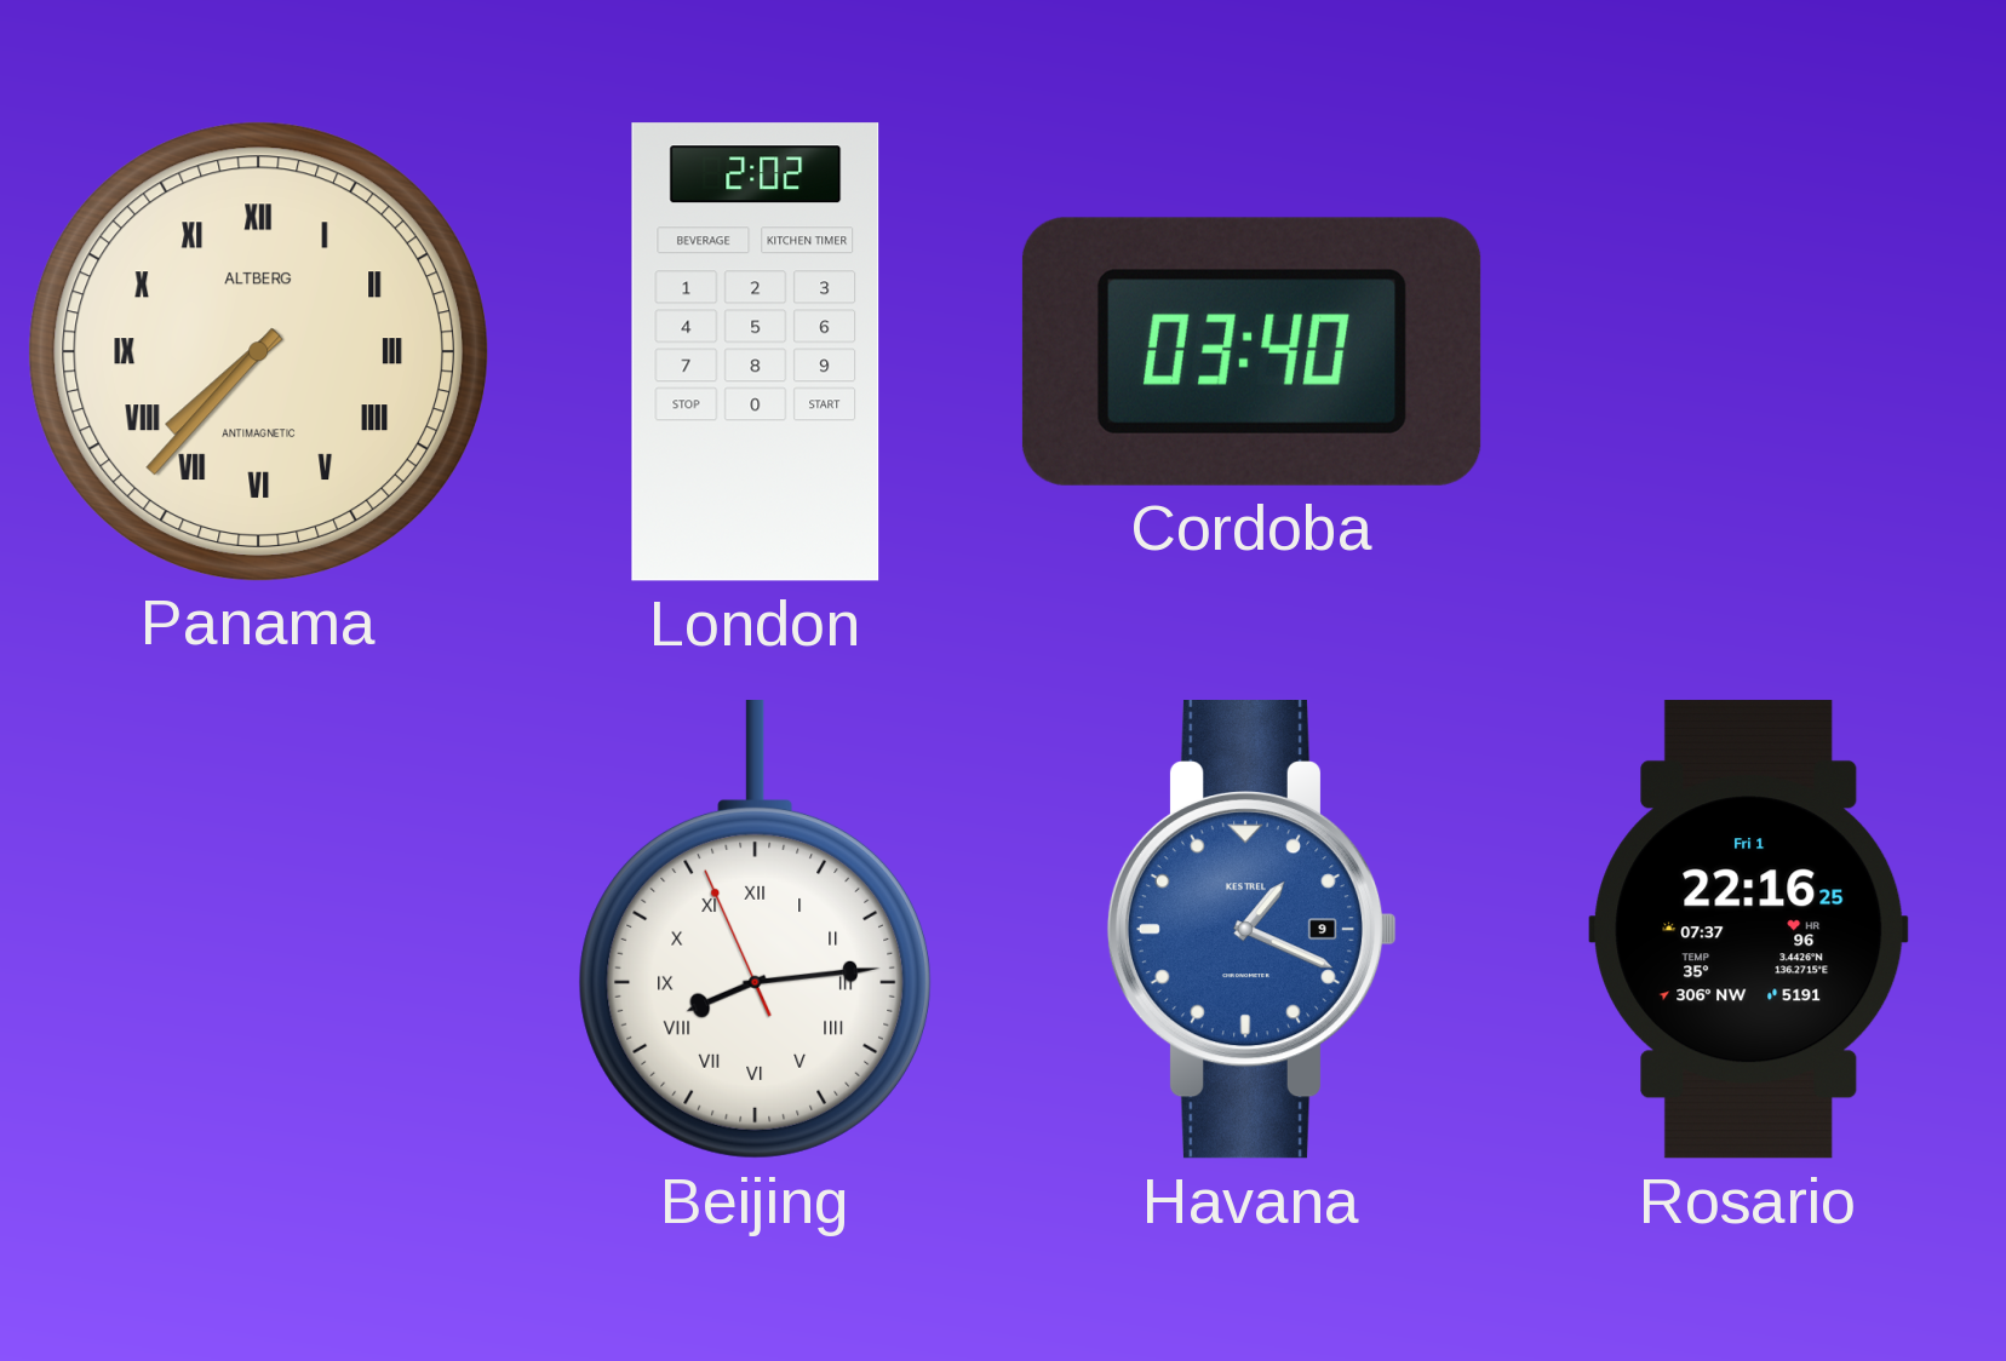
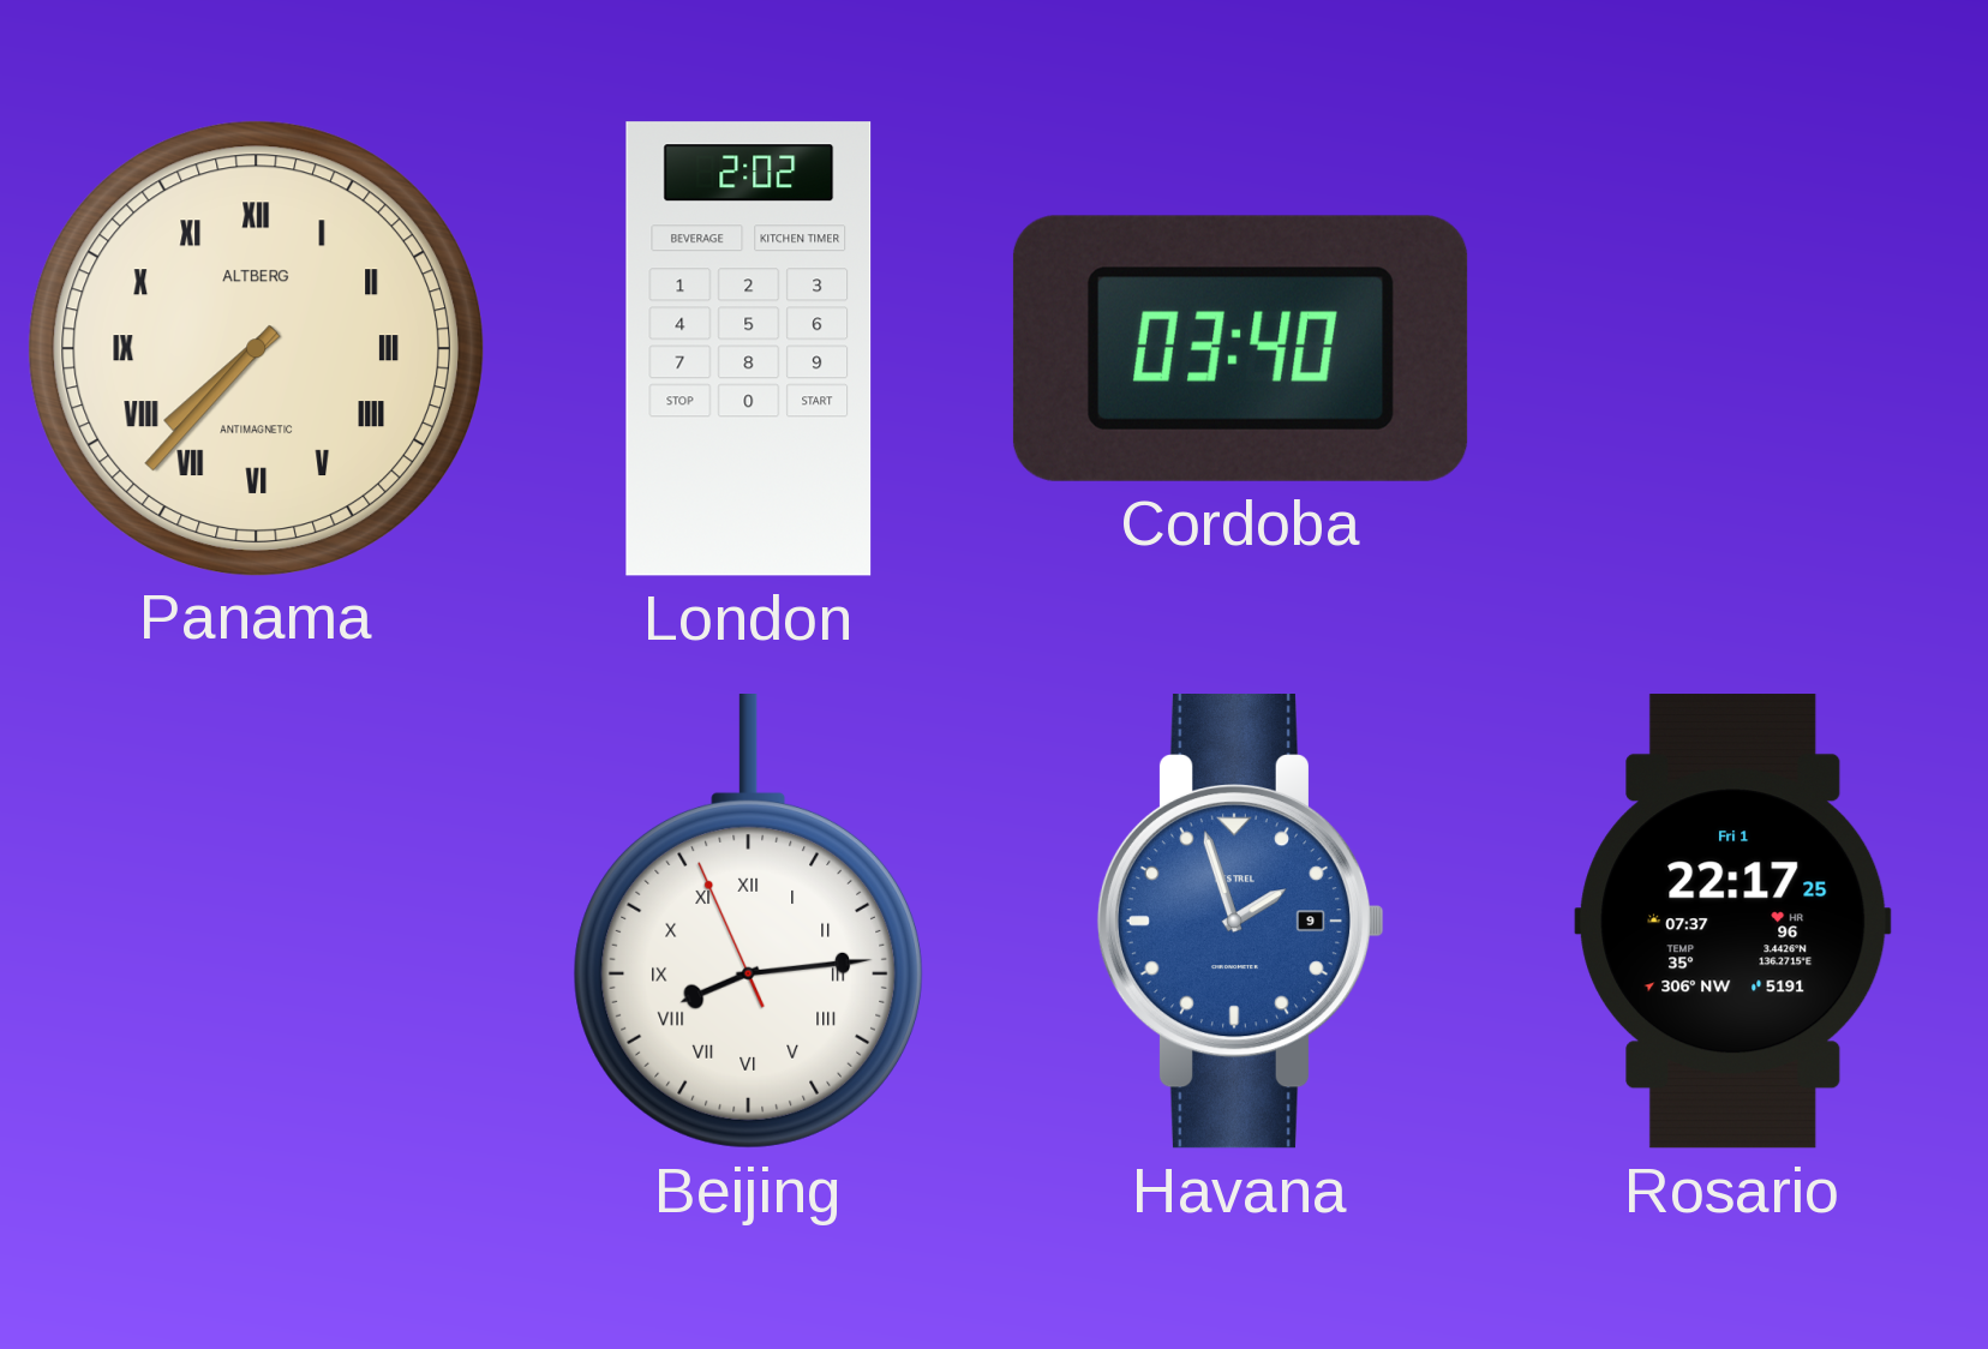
Havana: 1:19 -> 1:57
Rosario: 22:16 -> 22:17
